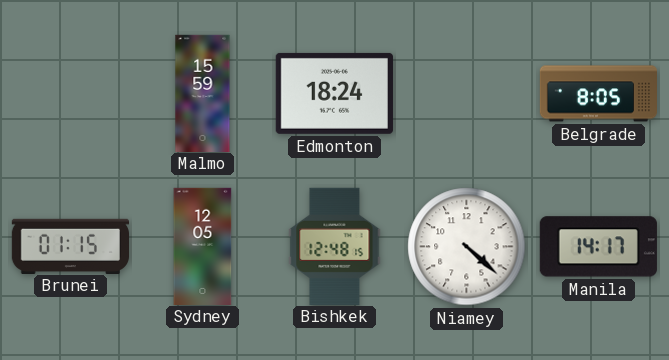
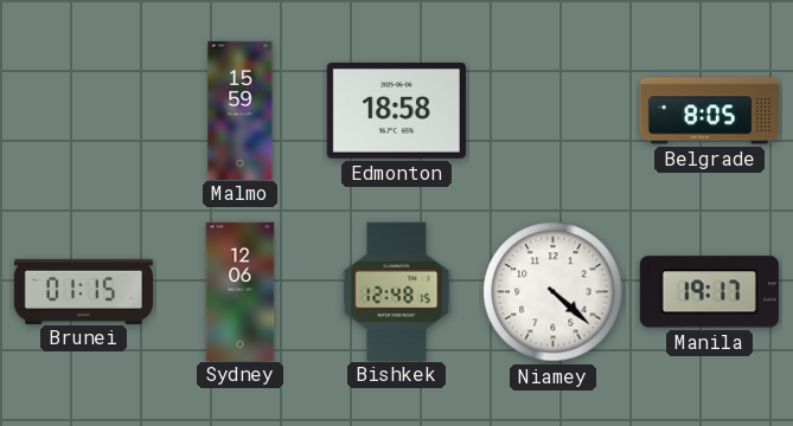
Edmonton: 18:24 -> 18:58
Sydney: 12:05 -> 12:06
Manila: 14:17 -> 19:17
